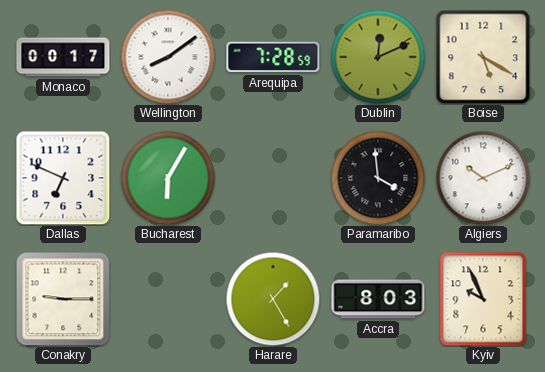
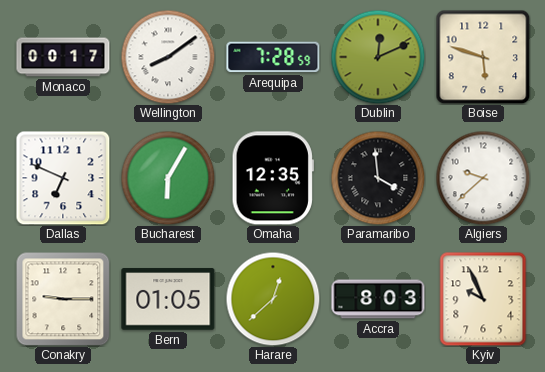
Boise: 5:20 -> 5:48
Omaha: none -> 12:35
Algiers: 10:11 -> 9:38
Bern: none -> 01:05
Harare: 1:25 -> 12:38
